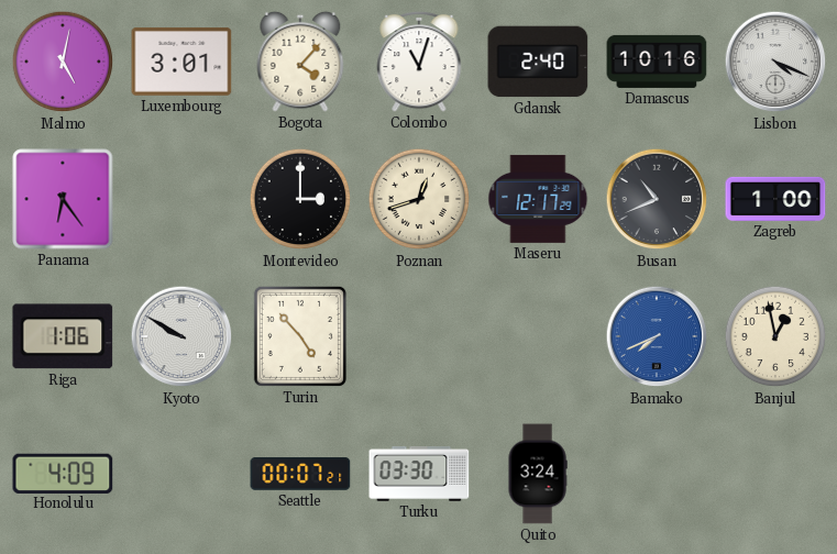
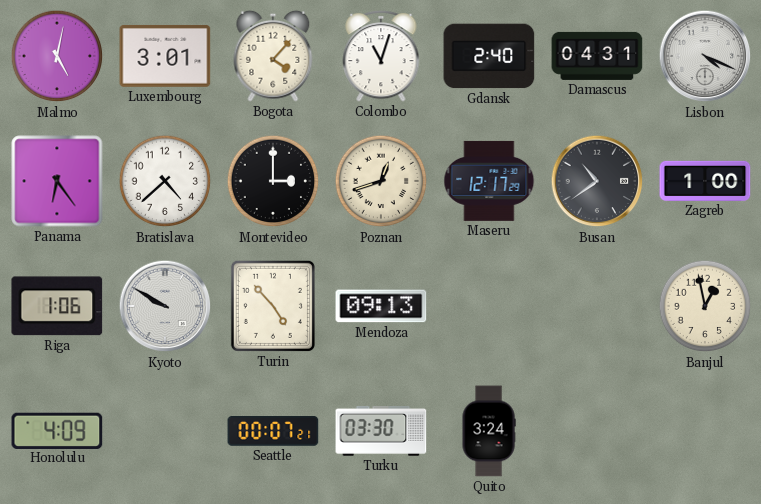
Damascus: 10:16 -> 04:31
Bratislava: none -> 4:38
Busan: 10:41 -> 10:39
Mendoza: none -> 09:13
Bamako: 7:41 -> none
